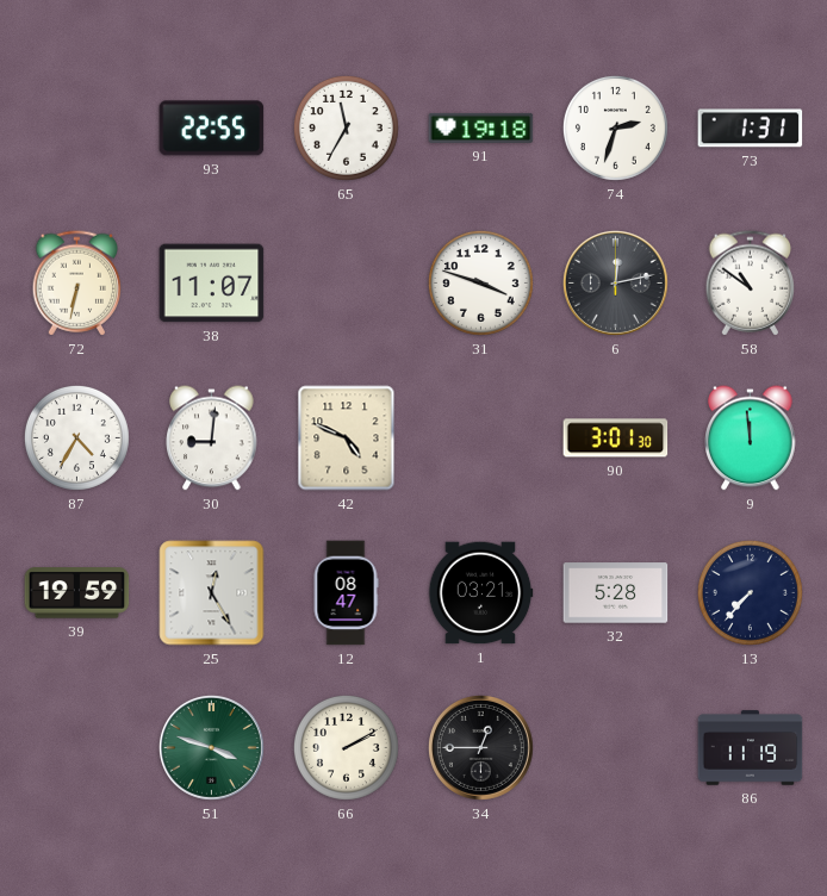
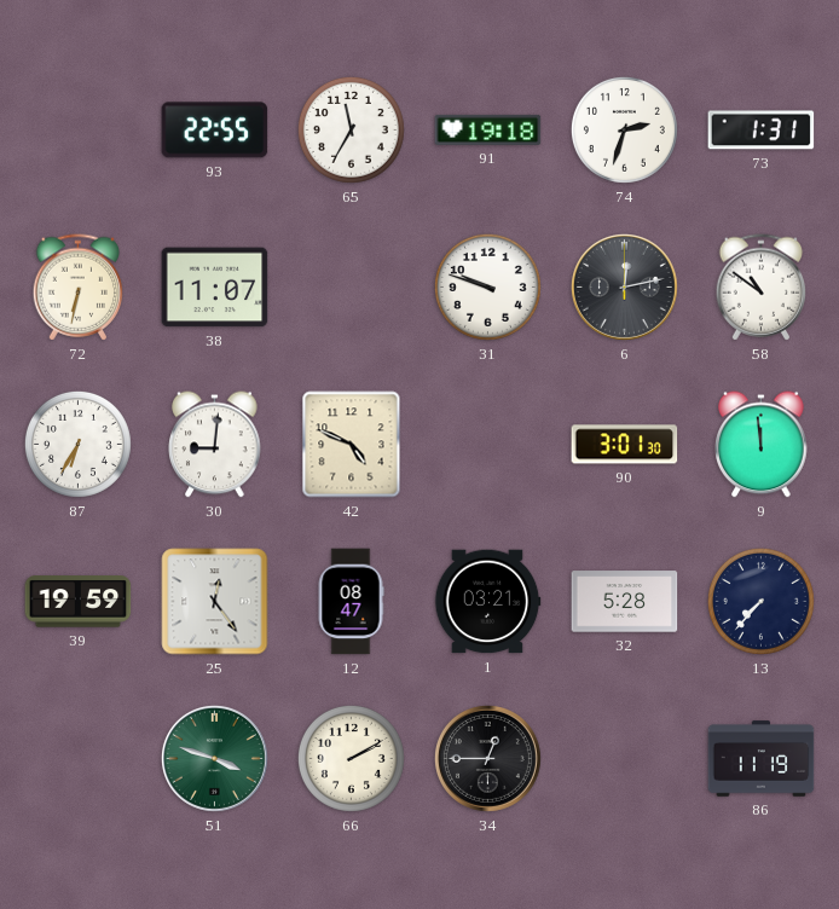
31: 3:48 -> 9:48
87: 4:35 -> 6:35
25: 12:25 -> 12:24
